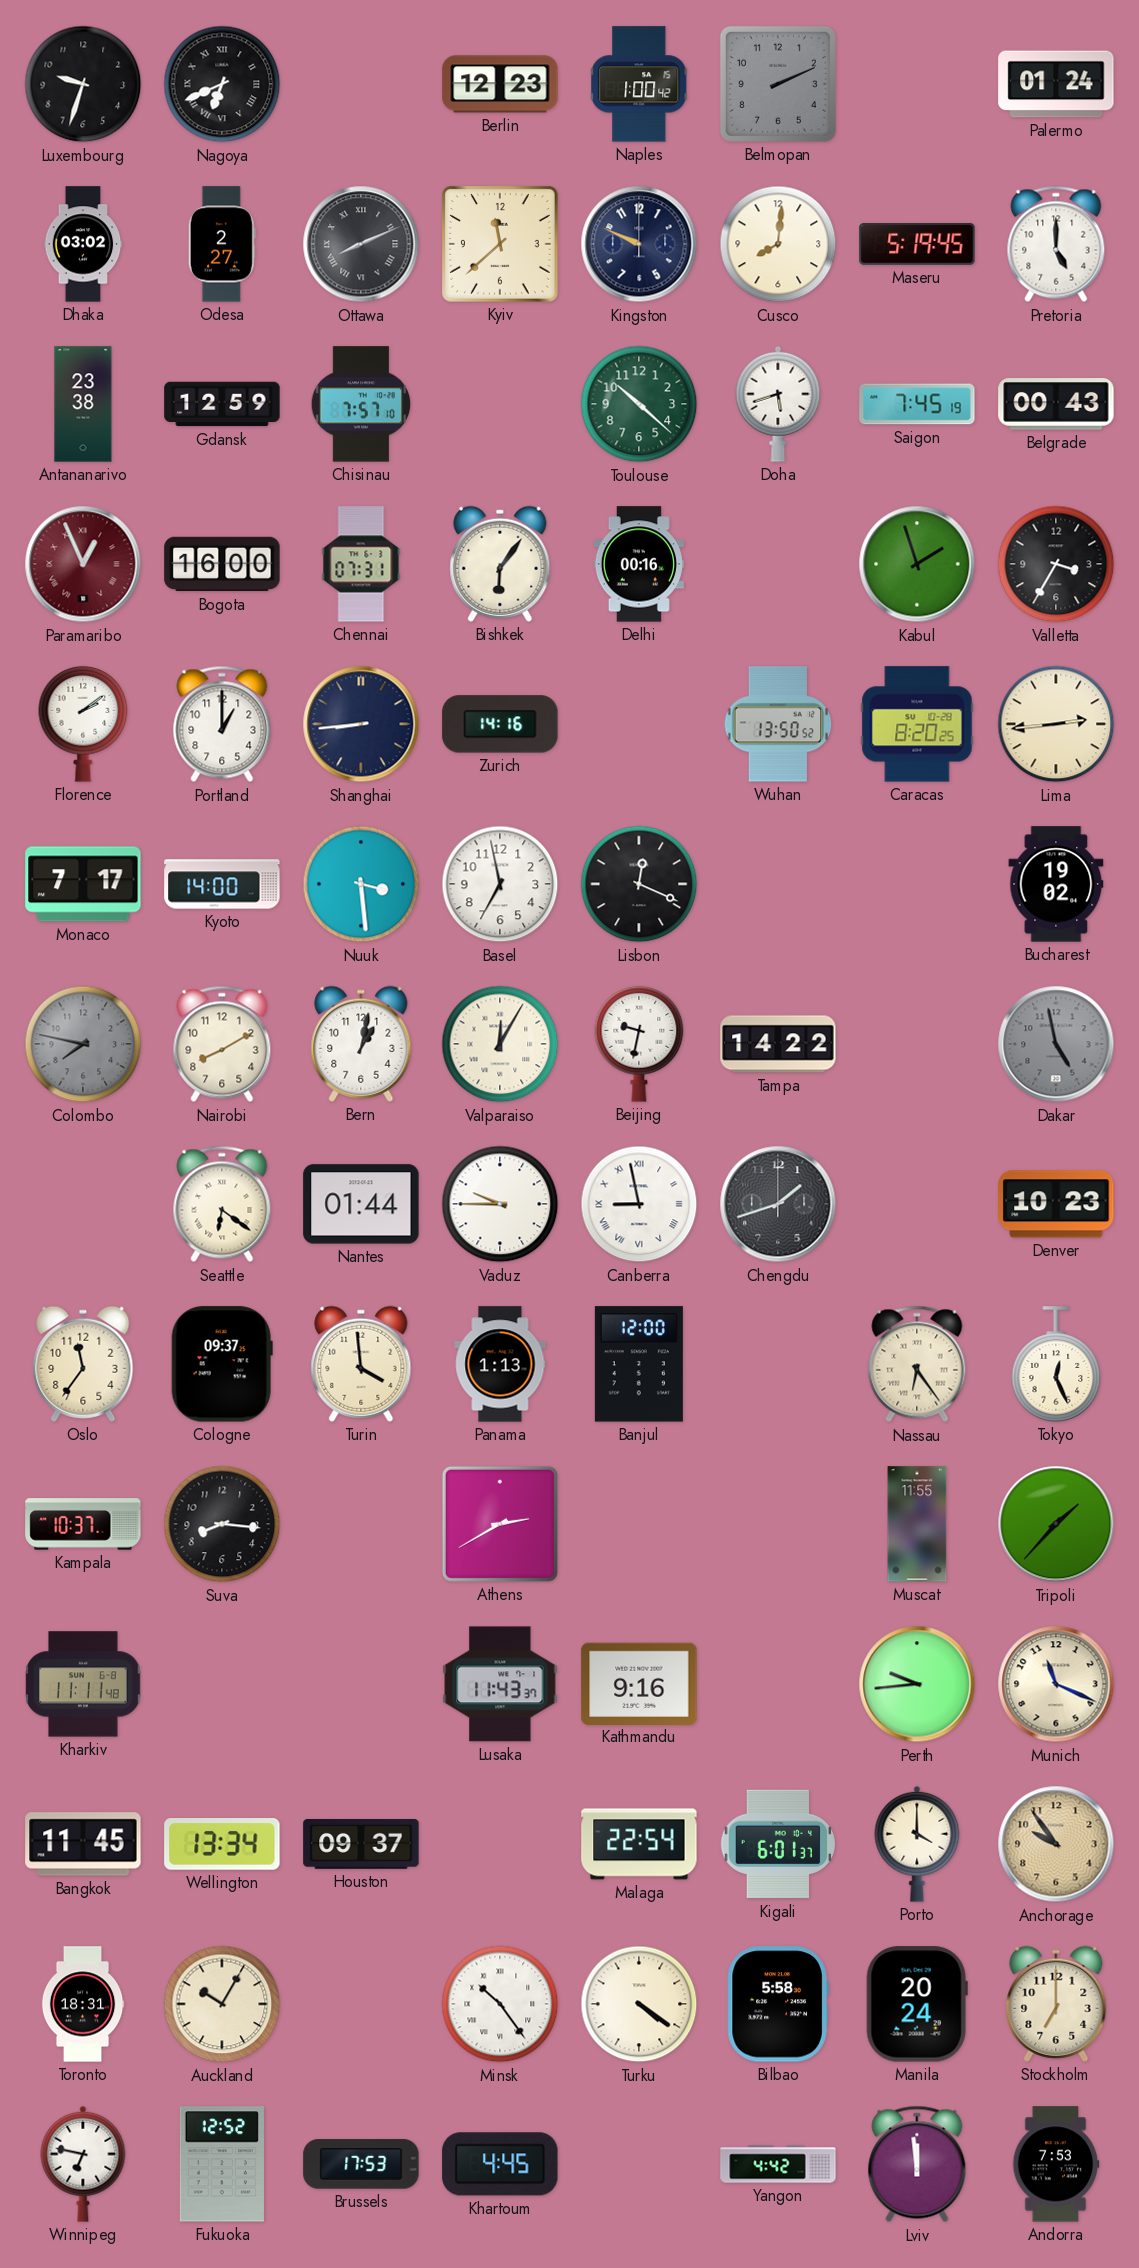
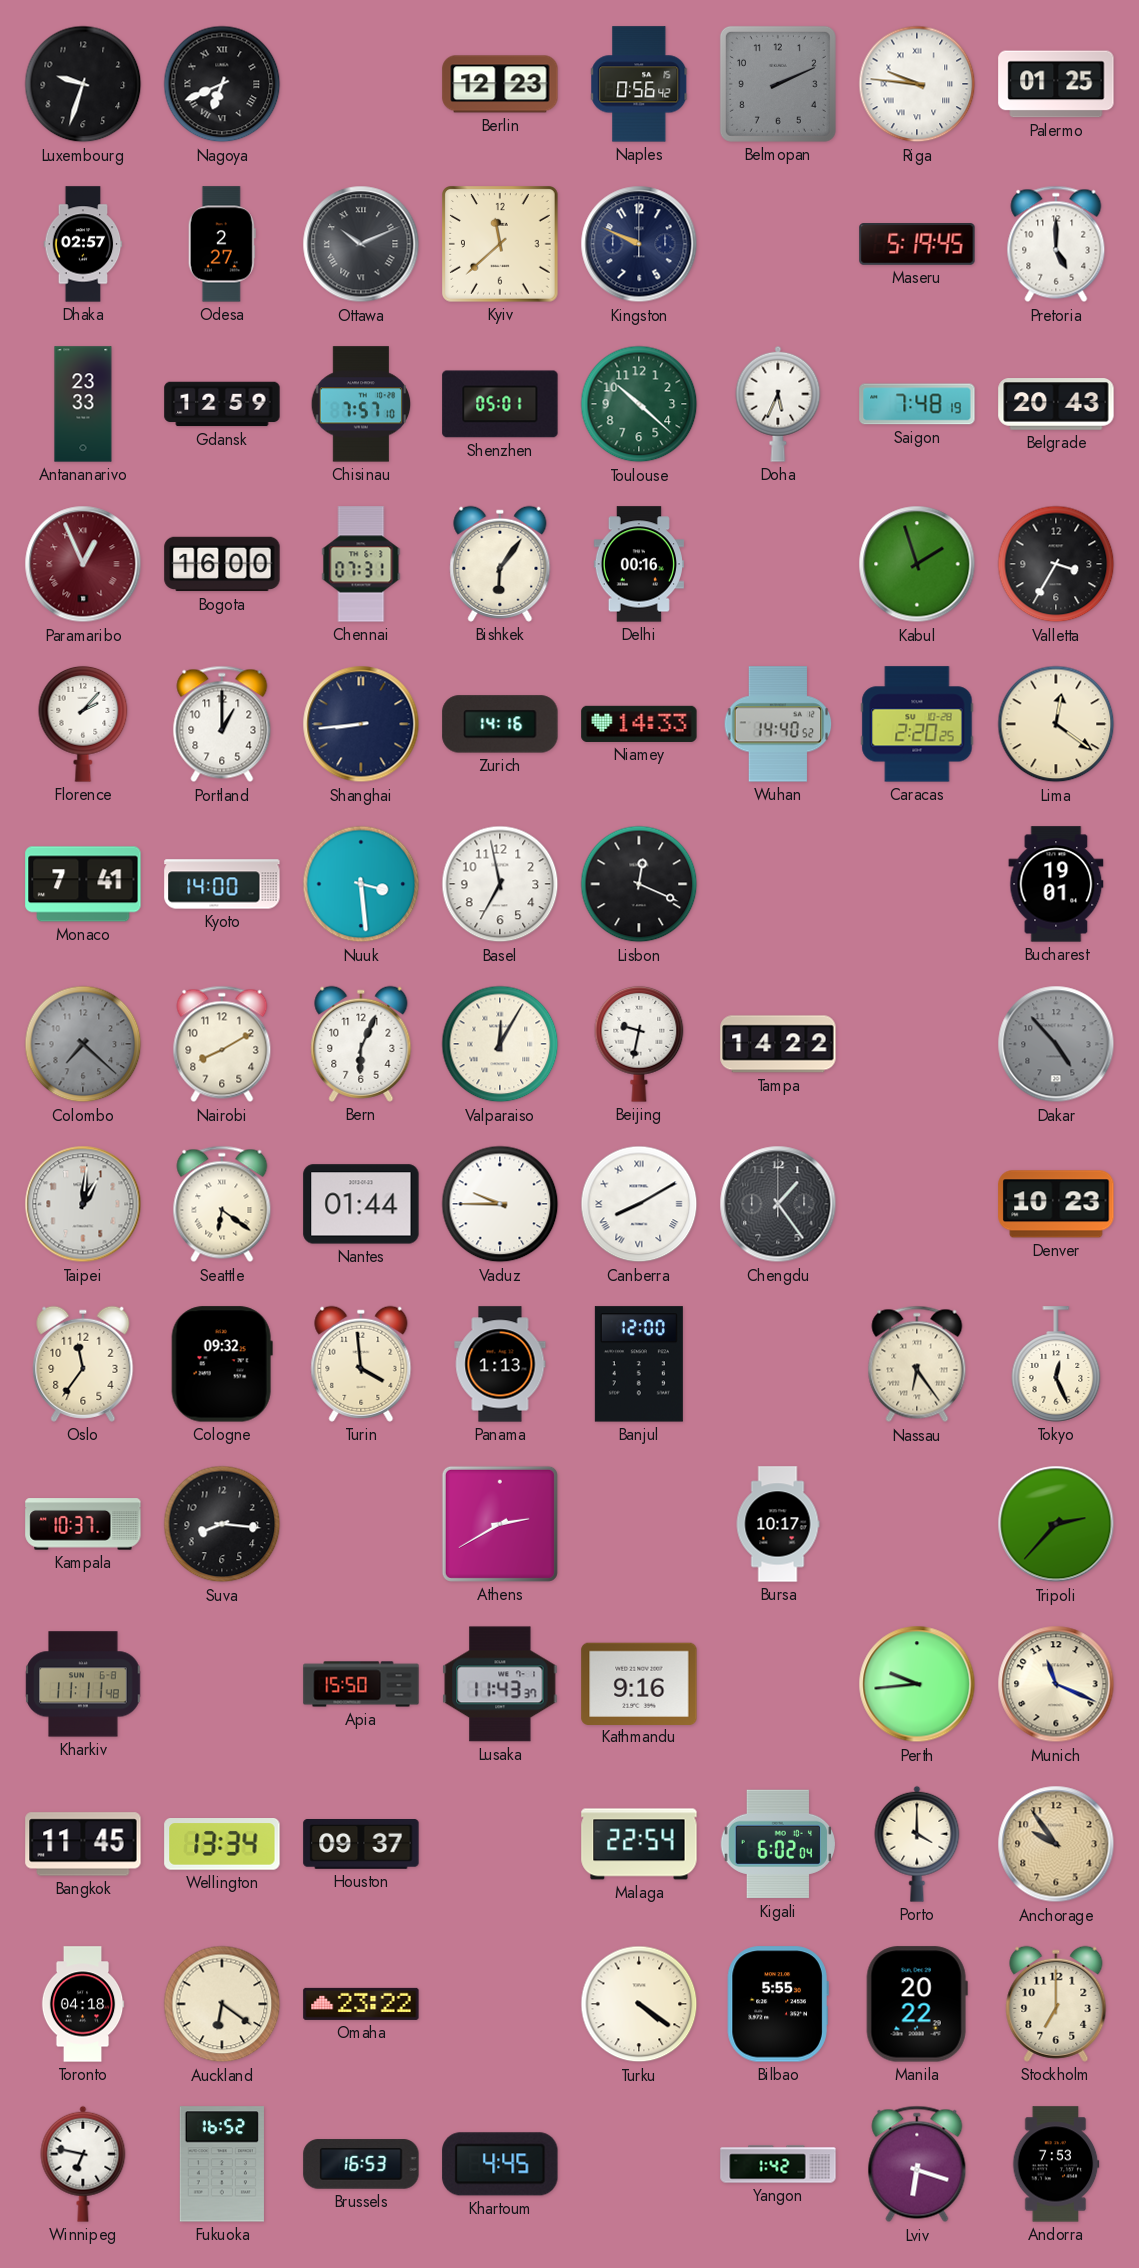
Naples: 1:00 -> 0:56
Riga: none -> 9:46
Palermo: 01:24 -> 01:25
Dhaka: 03:02 -> 02:57
Ottawa: 8:11 -> 10:11
Cusco: 8:01 -> none
Antananarivo: 23:38 -> 23:33
Shenzhen: none -> 05:01
Doha: 5:42 -> 5:34
Saigon: 7:45 -> 7:48
Belgrade: 00:43 -> 20:43
Florence: 2:09 -> 2:07
Niamey: none -> 14:33
Wuhan: 13:50 -> 14:40
Caracas: 8:20 -> 2:20
Lima: 2:44 -> 12:21
Monaco: 7:17 -> 7:41
Bucharest: 19:02 -> 19:01
Colombo: 7:47 -> 7:22
Bern: 1:02 -> 6:04
Dakar: 4:58 -> 4:53
Taipei: none -> 1:01
Canberra: 8:58 -> 8:10
Chengdu: 1:42 -> 1:24
Cologne: 09:37 -> 09:32
Bursa: none -> 10:17
Muscat: 11:55 -> none
Tripoli: 1:37 -> 2:37
Apia: none -> 15:50
Kigali: 6:01 -> 6:02
Toronto: 18:31 -> 04:18
Auckland: 10:05 -> 6:21
Omaha: none -> 23:22
Minsk: 10:24 -> none
Bilbao: 5:58 -> 5:55
Manila: 20:24 -> 20:22
Fukuoka: 12:52 -> 16:52
Brussels: 17:53 -> 16:53
Yangon: 4:42 -> 1:42
Lviv: 11:59 -> 6:18
